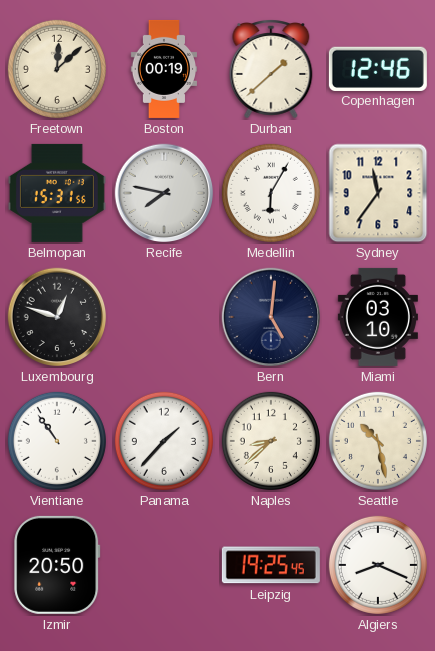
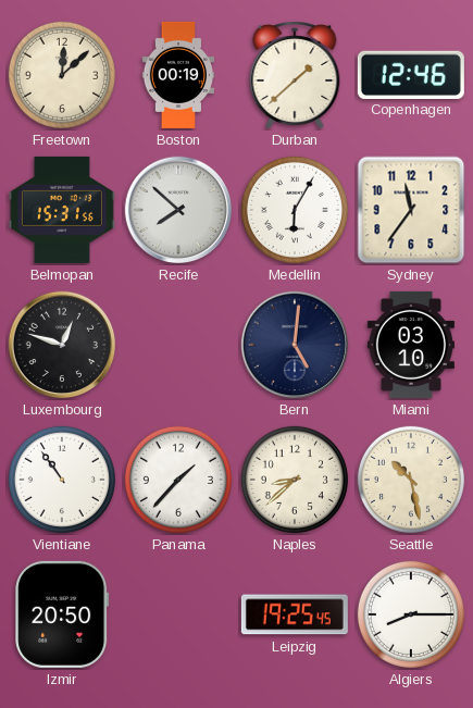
Recife: 7:47 -> 7:52
Algiers: 8:19 -> 8:15
